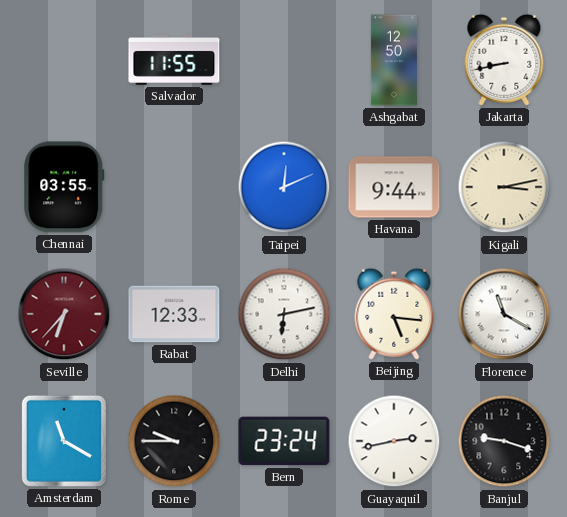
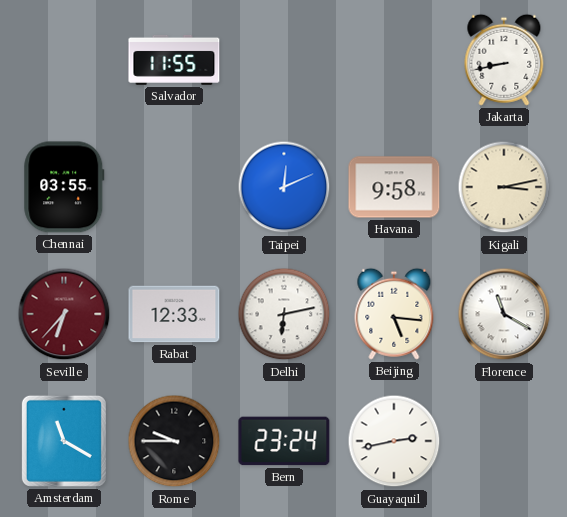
Ashgabat: 12:50 -> none
Havana: 9:44 -> 9:58
Banjul: 9:18 -> none
